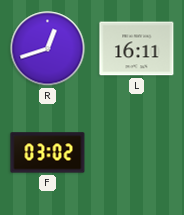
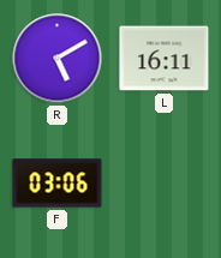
R: 12:42 -> 5:10
F: 03:02 -> 03:06
